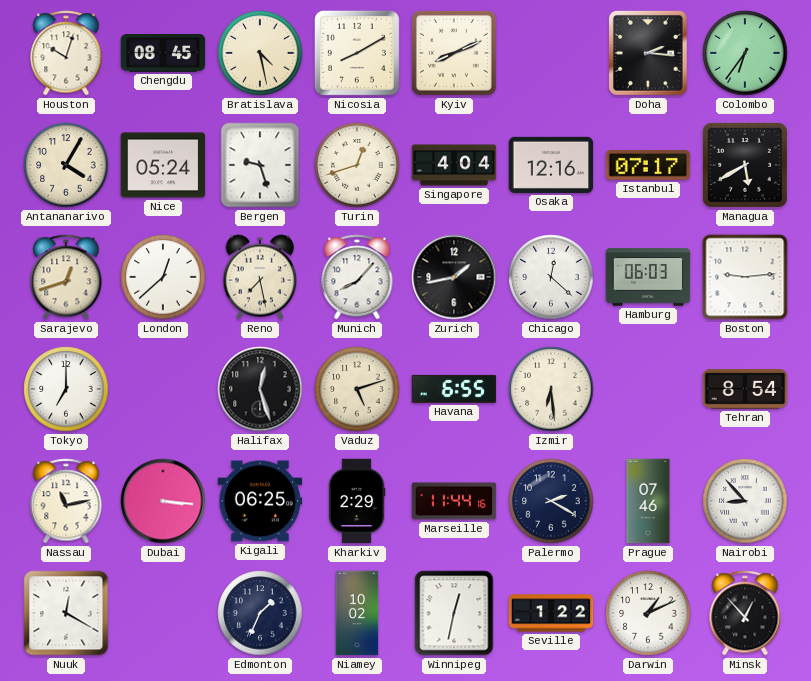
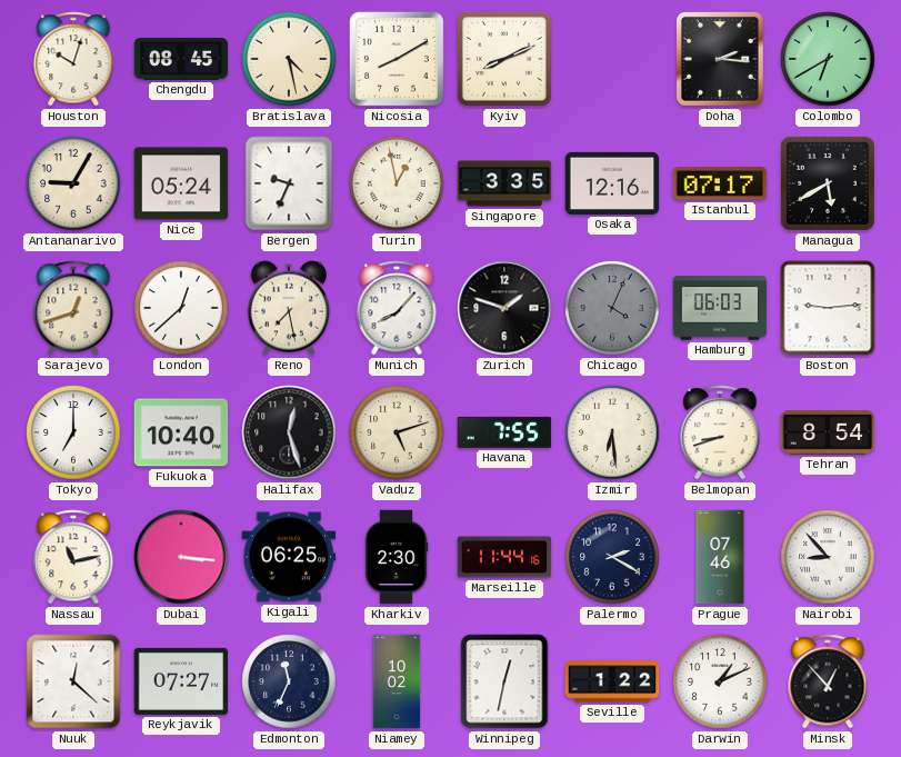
Colombo: 6:36 -> 6:40
Antananarivo: 4:05 -> 9:05
Bergen: 9:27 -> 9:34
Turin: 12:42 -> 12:58
Singapore: 4:04 -> 3:35
Zurich: 1:43 -> 1:48
Chicago: 12:22 -> 4:04
Chicago dial: white -> grey
Fukuoka: none -> 10:40
Havana: 6:55 -> 7:55
Belmopan: none -> 8:42
Kharkiv: 2:29 -> 2:30
Nuuk: 12:20 -> 12:22
Reykjavik: none -> 07:27
Edmonton: 1:34 -> 11:34
